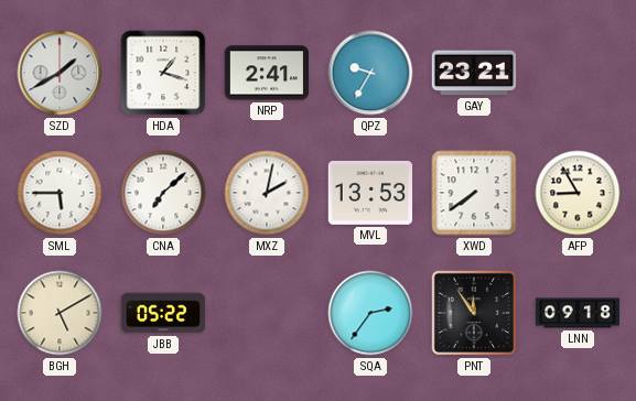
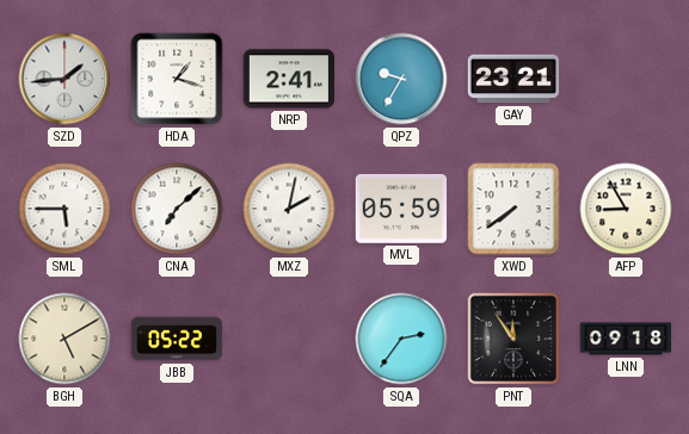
SZD: 1:40 -> 1:44
MVL: 13:53 -> 05:59
